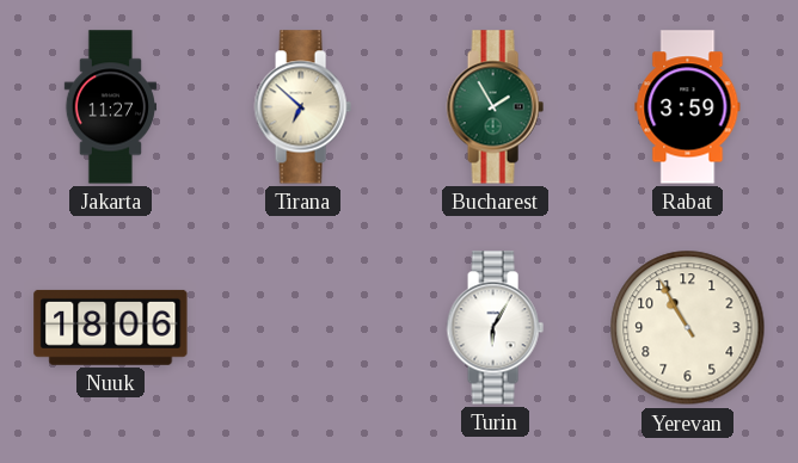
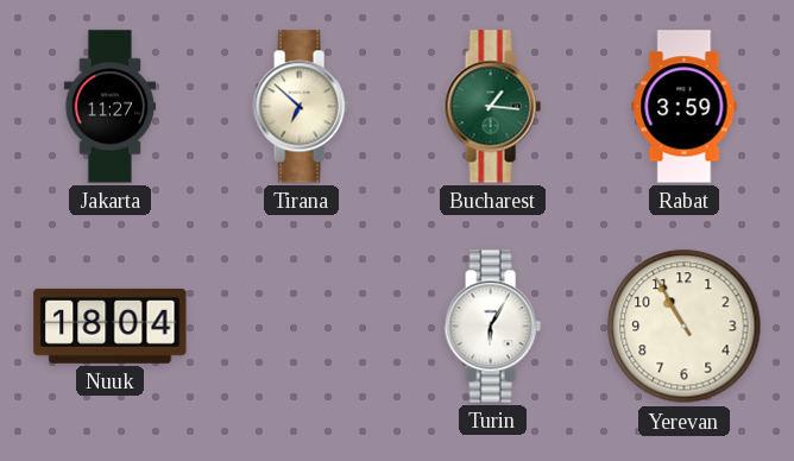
Bucharest: 1:55 -> 1:16
Nuuk: 18:06 -> 18:04
